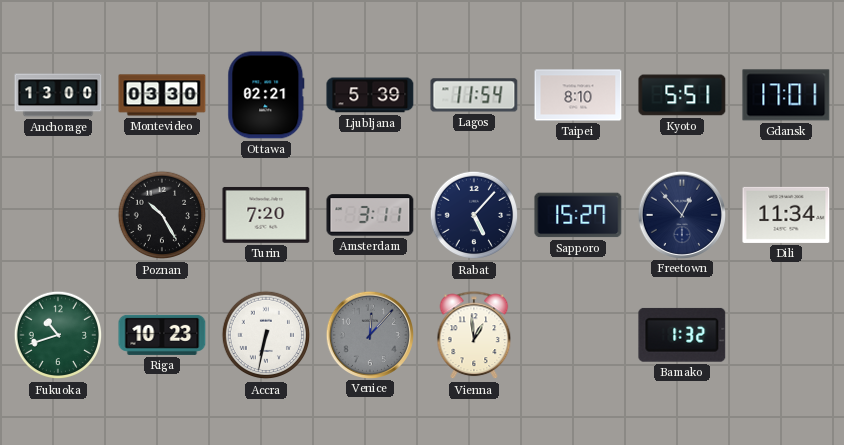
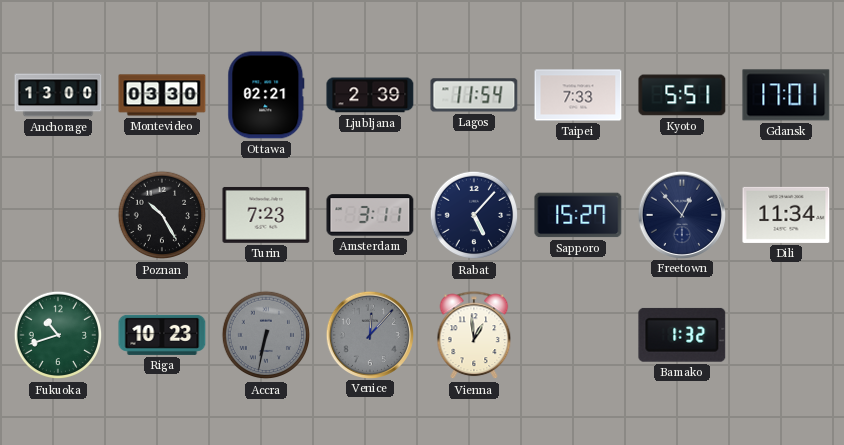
Ljubljana: 5:39 -> 2:39
Taipei: 8:10 -> 7:33
Turin: 7:20 -> 7:23
Accra dial: white -> grey
